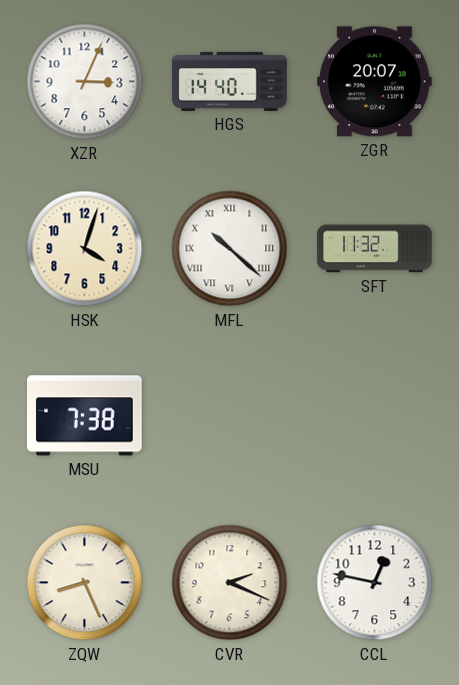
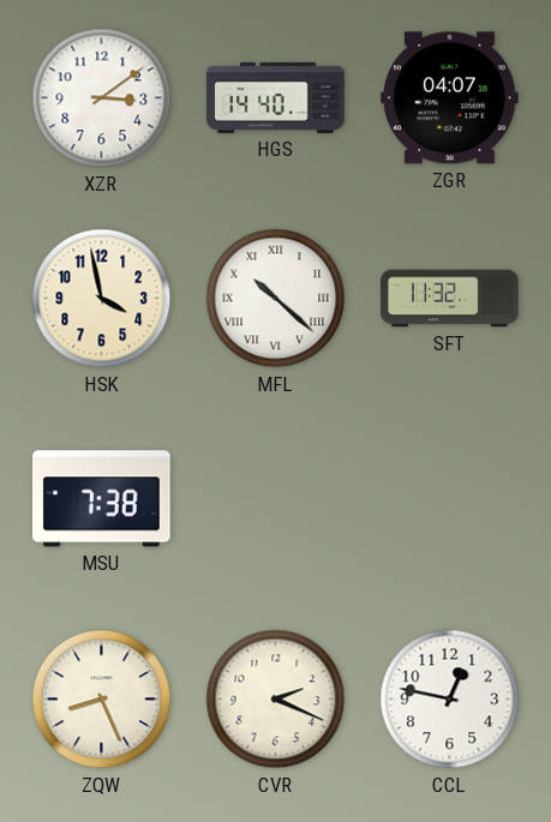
XZR: 3:04 -> 3:09
ZGR: 20:07 -> 04:07
HSK: 4:03 -> 3:58
